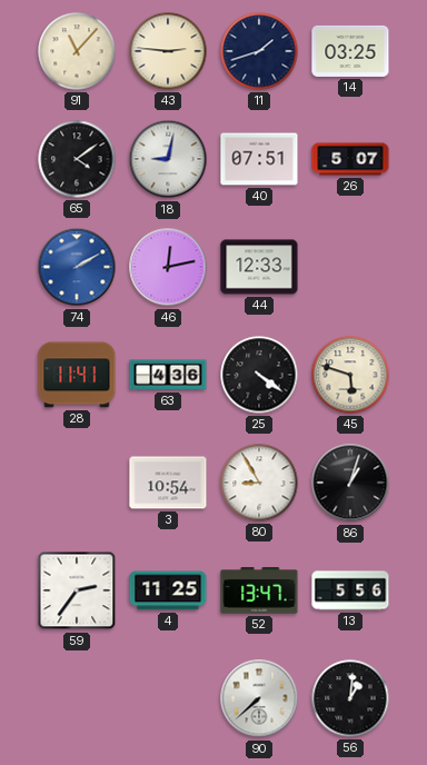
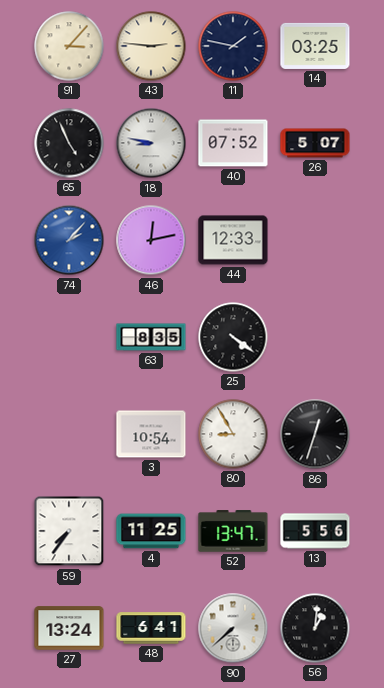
91: 11:07 -> 3:07
11: 1:42 -> 1:47
65: 4:09 -> 4:56
18: 9:02 -> 8:47
40: 07:51 -> 07:52
74: 2:10 -> 2:07
28: 11:41 -> none
63: 4:36 -> 8:35
45: 5:48 -> none
86: 1:03 -> 12:33
59: 2:36 -> 7:36
27: none -> 13:24
48: none -> 6:41
